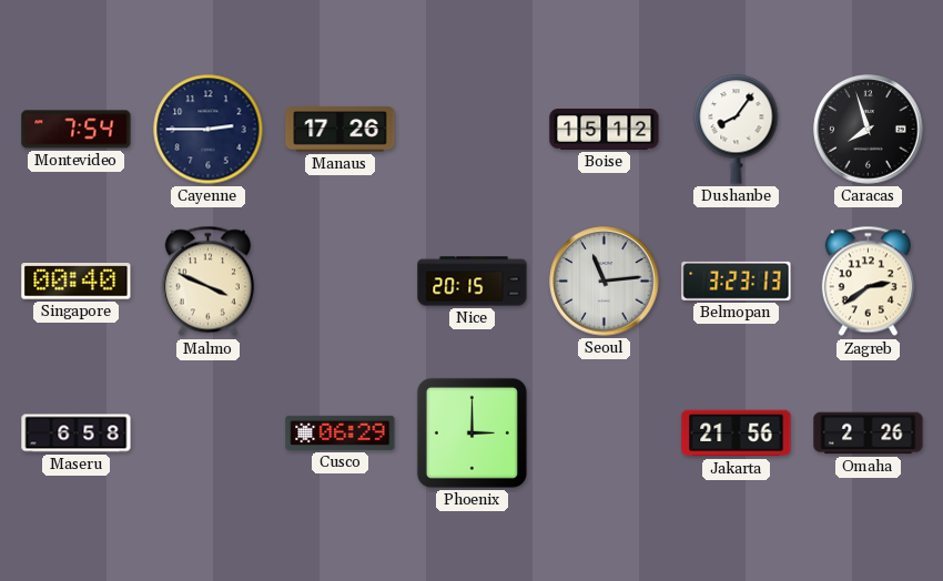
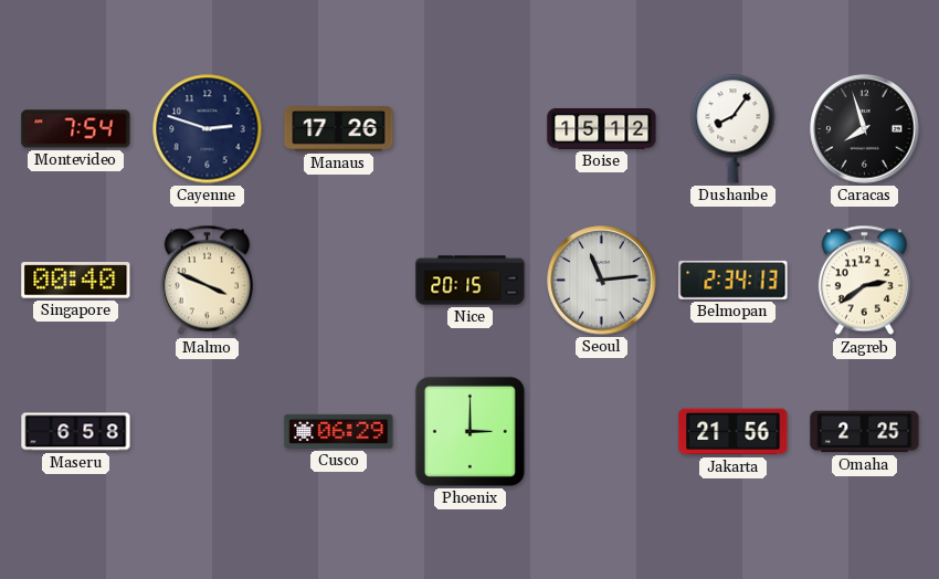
Cayenne: 2:45 -> 2:48
Belmopan: 3:23 -> 2:34
Omaha: 2:26 -> 2:25
